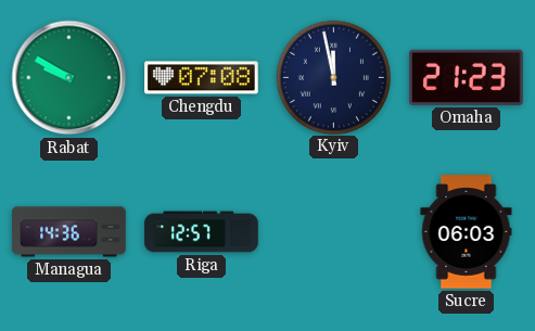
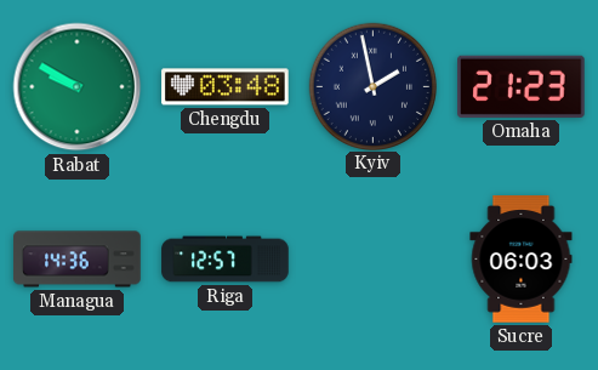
Chengdu: 07:08 -> 03:48
Kyiv: 11:58 -> 1:58
